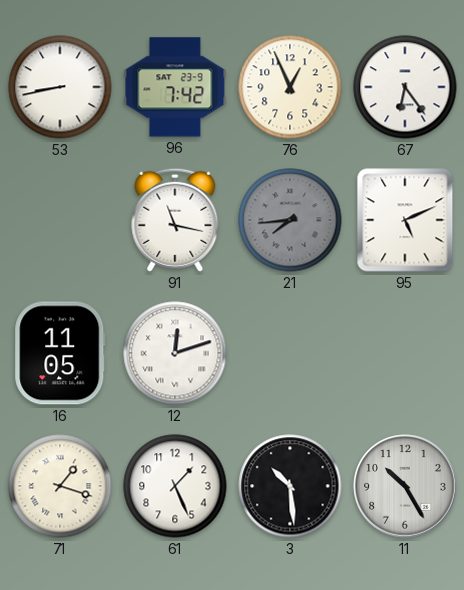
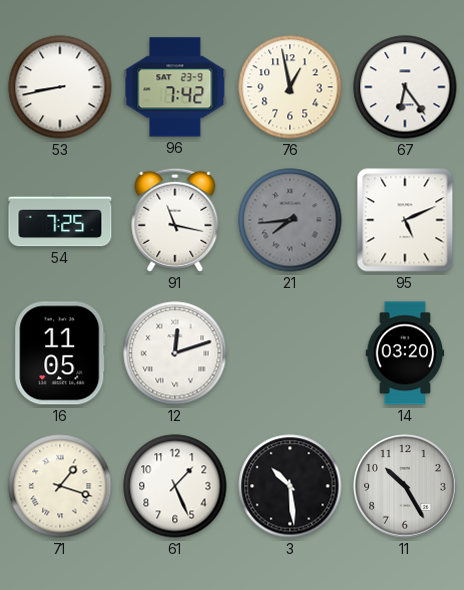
76: 12:56 -> 12:58
54: none -> 7:25
14: none -> 03:20
